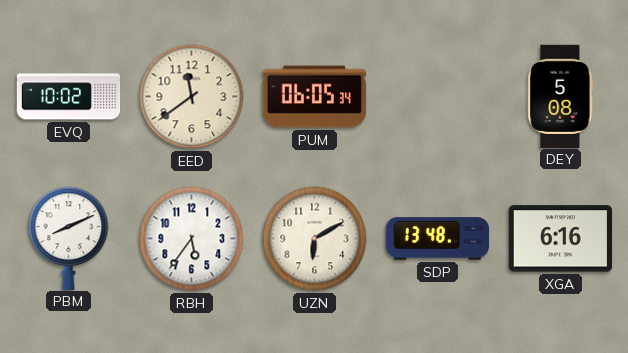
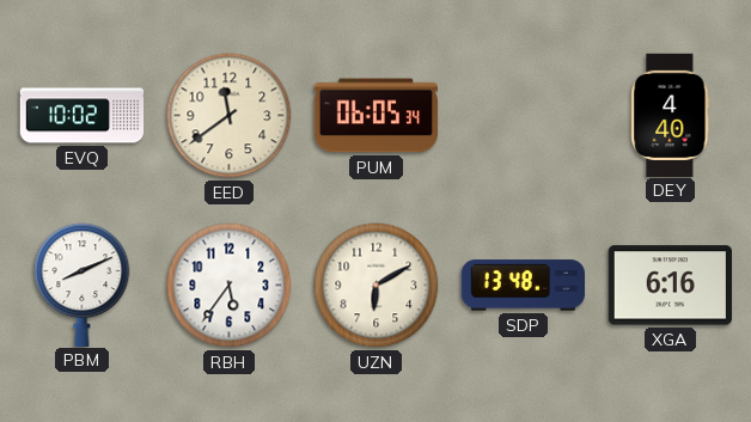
DEY: 5:08 -> 4:40
